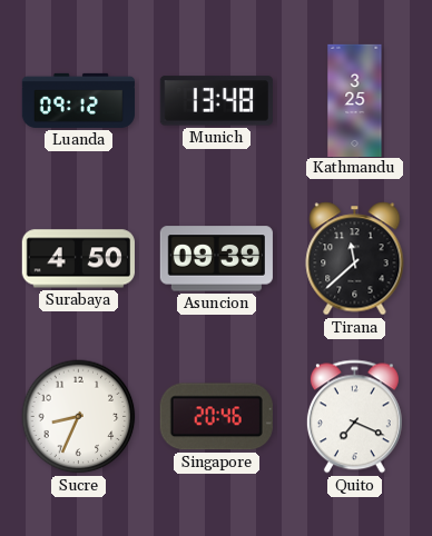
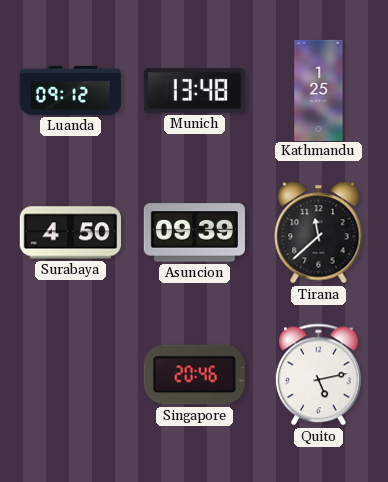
Kathmandu: 3:25 -> 1:25
Sucre: 8:34 -> none
Quito: 7:19 -> 5:13
